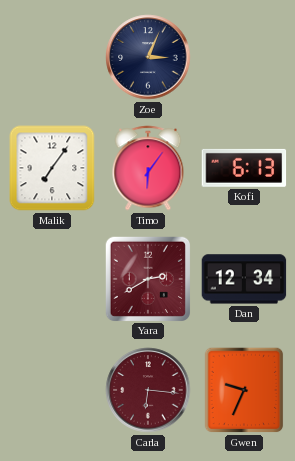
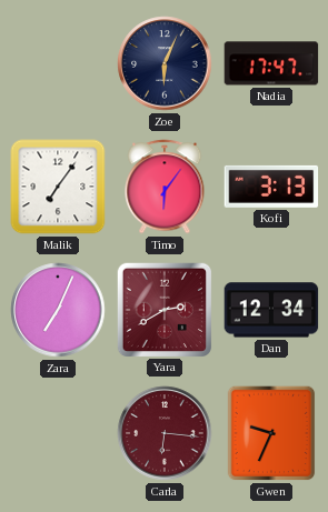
Zoe: 3:04 -> 6:04
Nadia: none -> 17:47
Kofi: 6:13 -> 3:13
Zara: none -> 7:04
